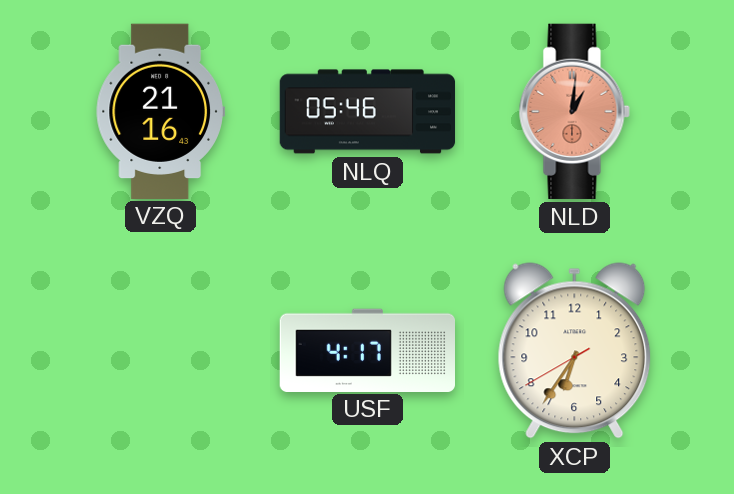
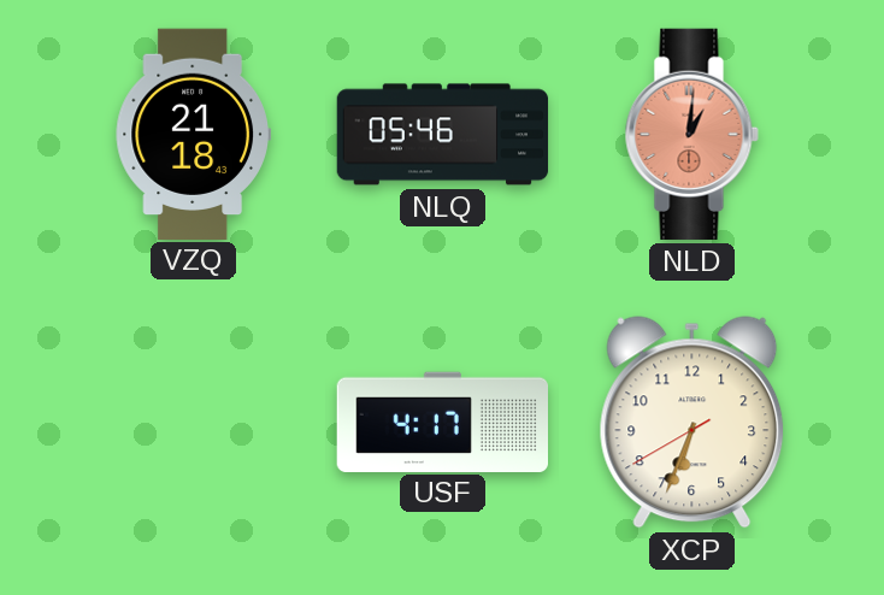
VZQ: 21:16 -> 21:18
XCP: 6:35 -> 6:33
